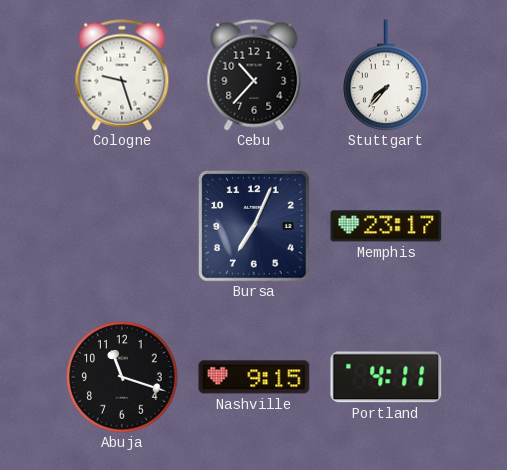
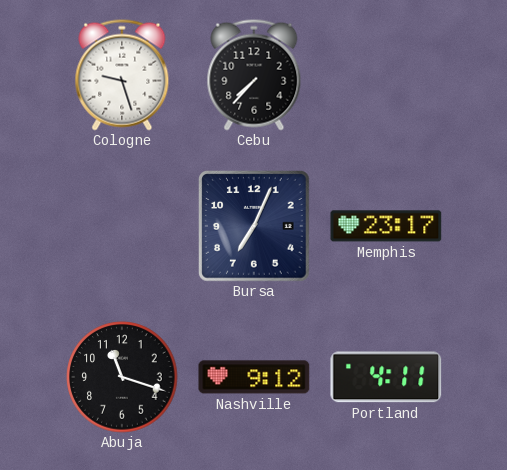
Cebu: 10:37 -> 7:37
Stuttgart: 7:37 -> none
Nashville: 9:15 -> 9:12
